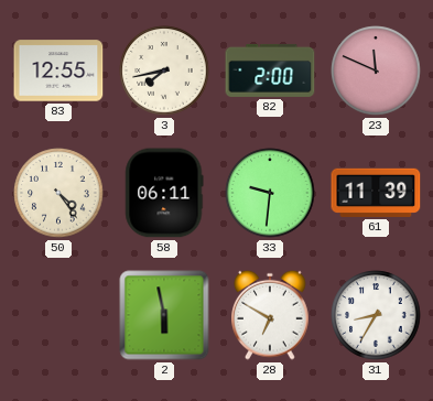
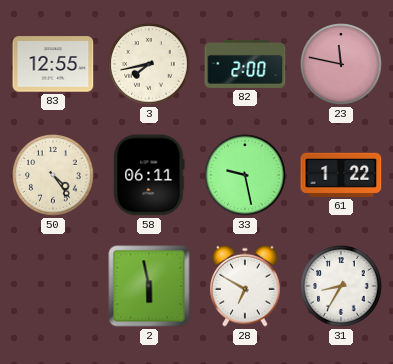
23: 11:49 -> 11:47
33: 9:31 -> 9:28
61: 11:39 -> 1:22
